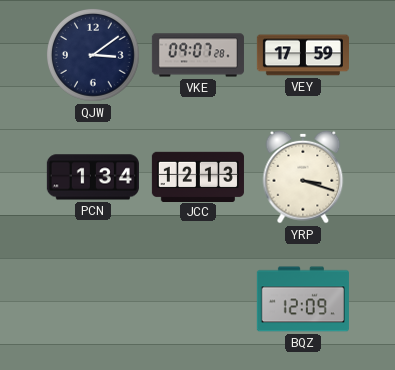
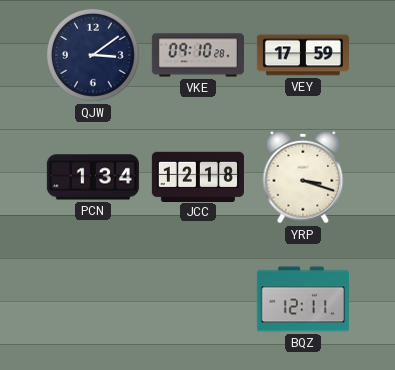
VKE: 09:07 -> 09:10
JCC: 12:13 -> 12:18
BQZ: 12:09 -> 12:11
